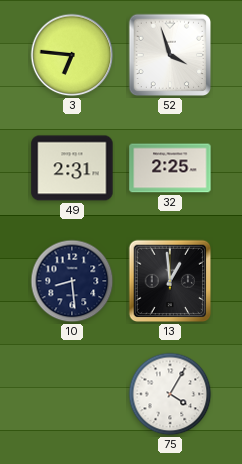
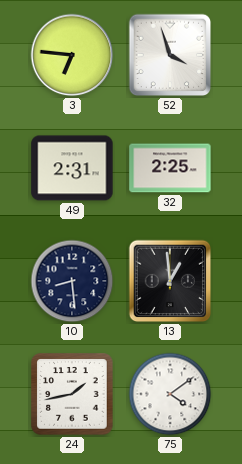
24: none -> 1:43
75: 4:05 -> 4:09
